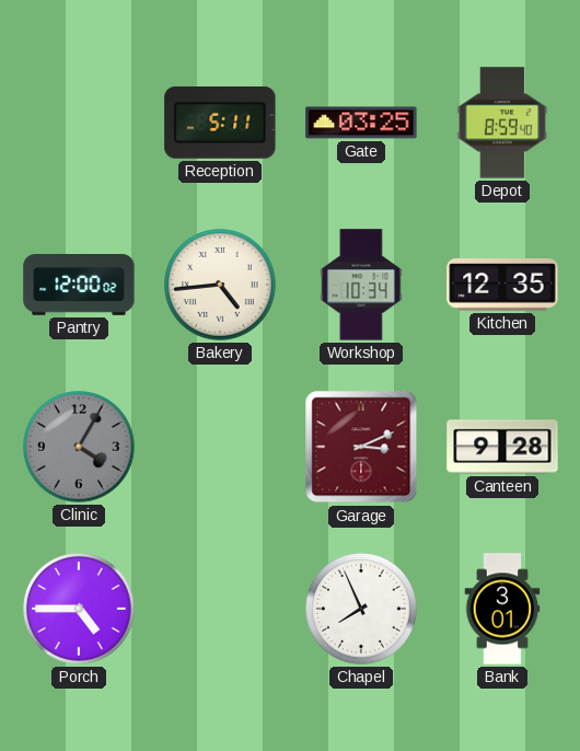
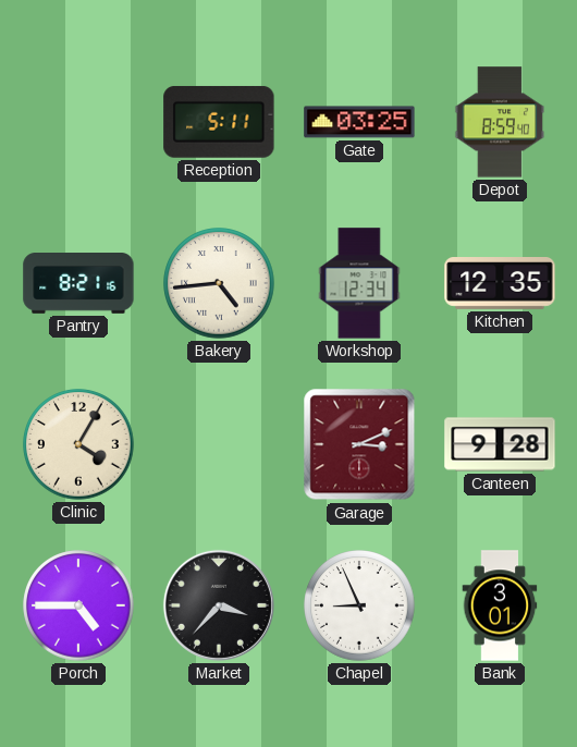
Pantry: 12:00 -> 8:21
Workshop: 10:34 -> 12:34
Clinic dial: grey -> cream
Market: none -> 3:37
Chapel: 7:56 -> 8:56
